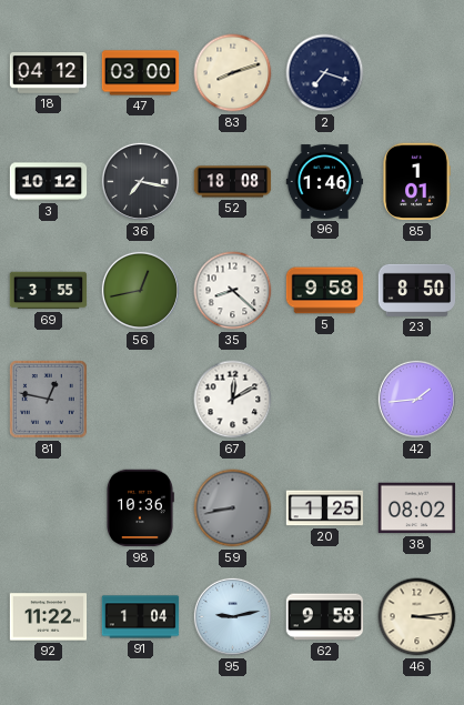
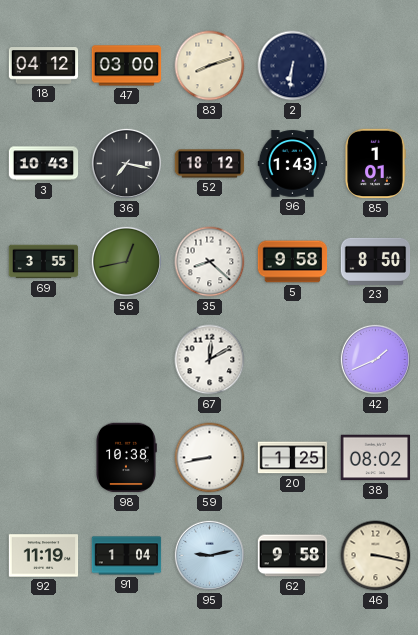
2: 7:18 -> 6:31
3: 10:12 -> 10:43
52: 18:08 -> 18:12
96: 1:46 -> 1:43
81: 12:47 -> none
42: 1:44 -> 1:41
98: 10:36 -> 10:38
59 dial: grey -> white
92: 11:22 -> 11:19
46: 3:14 -> 3:17
